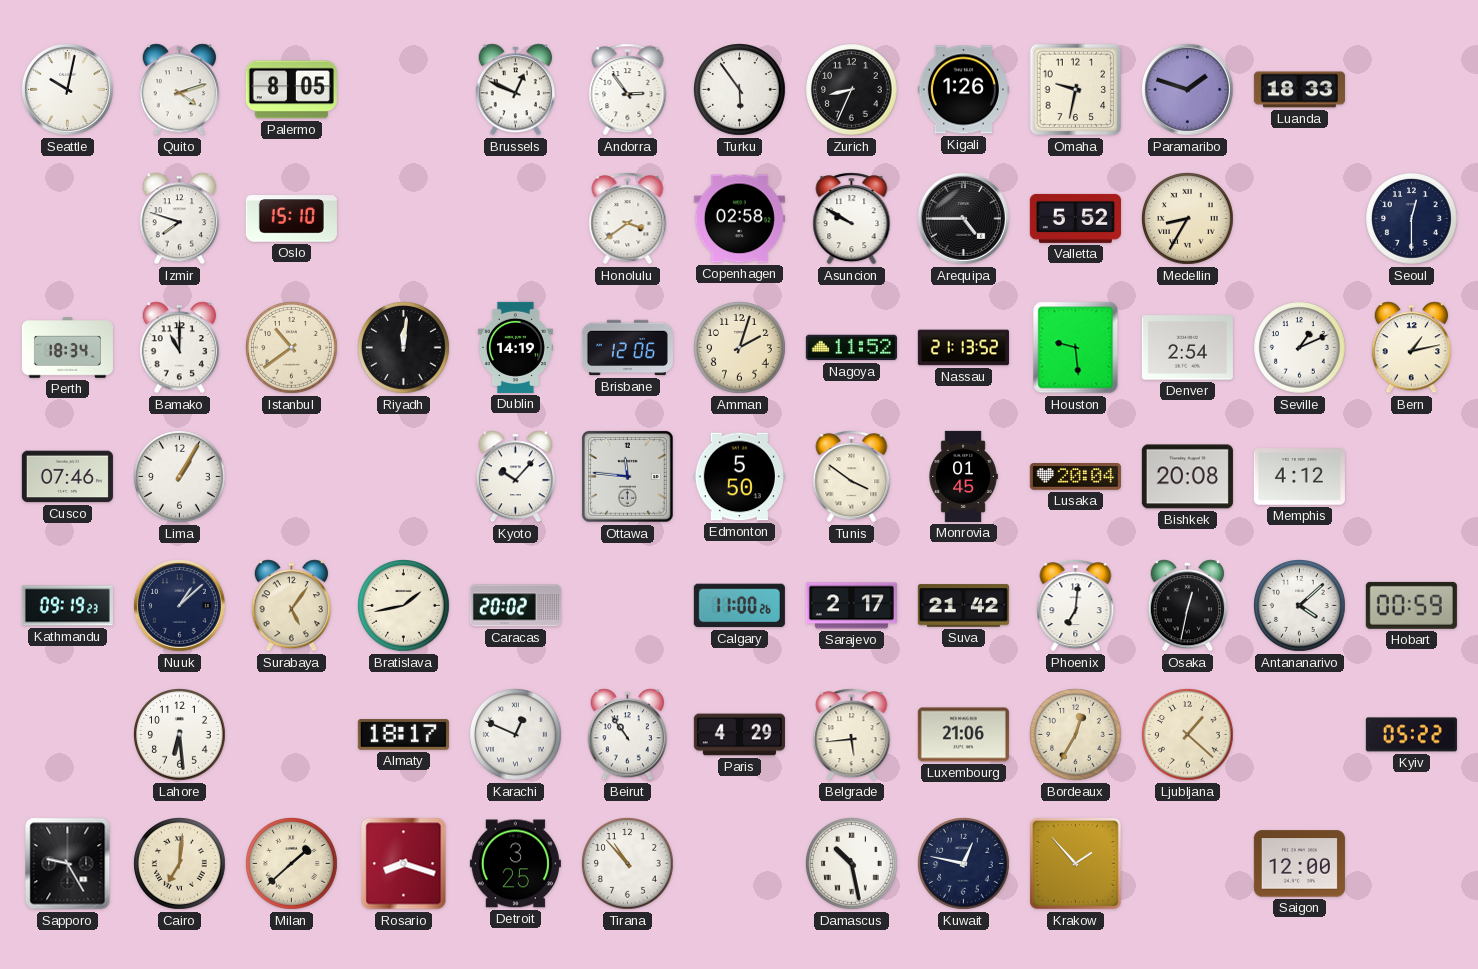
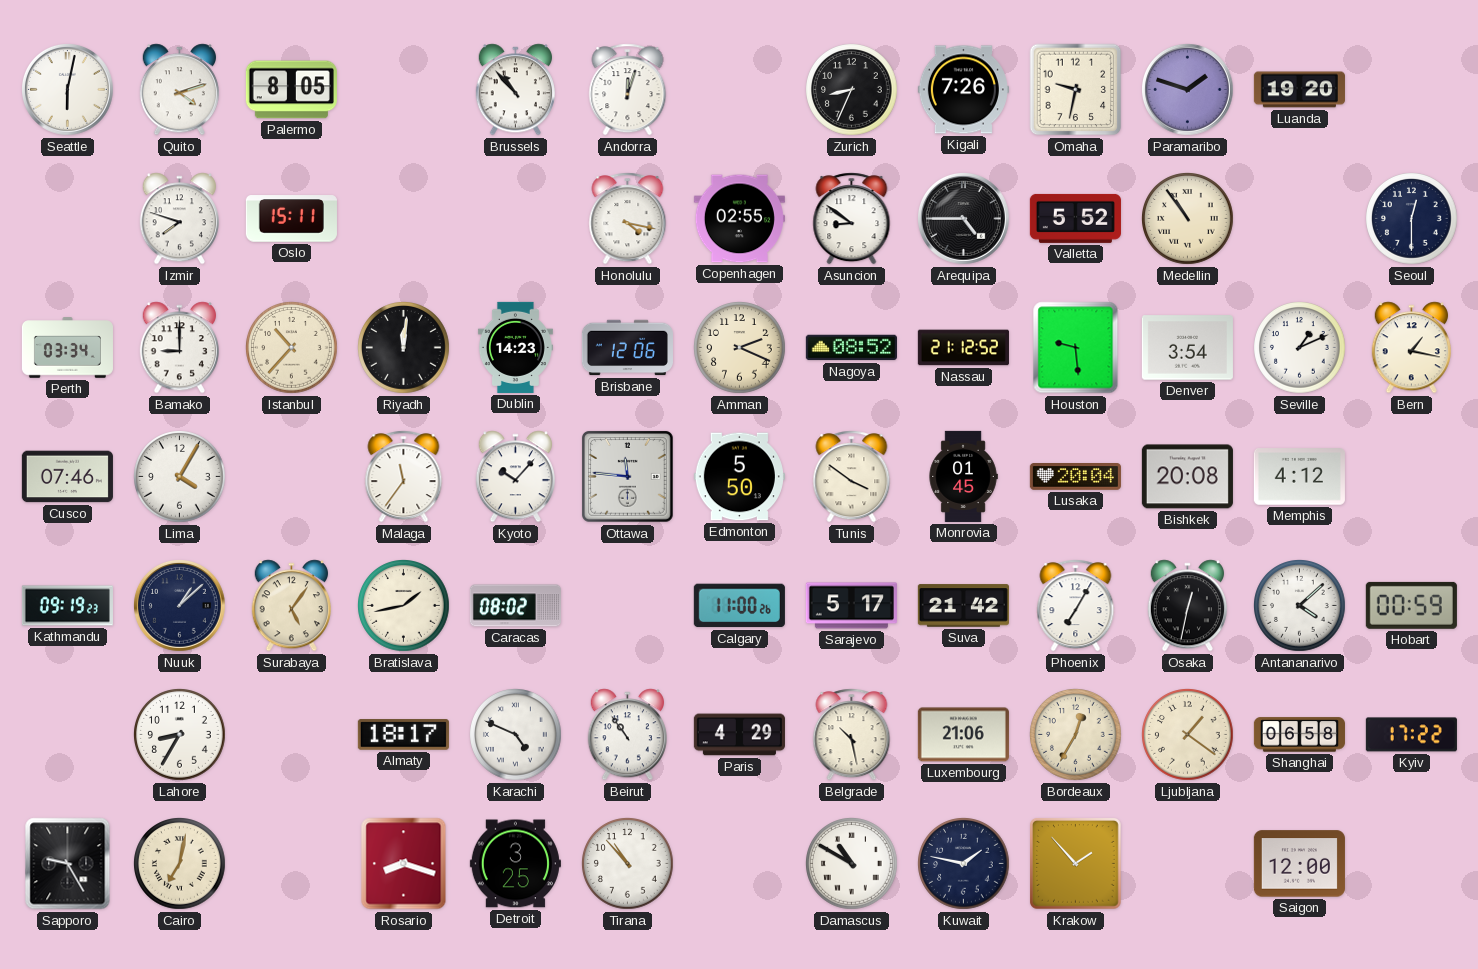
Seattle: 10:02 -> 6:02
Brussels: 12:49 -> 10:53
Andorra: 2:54 -> 12:03
Turku: 5:54 -> none
Kigali: 1:26 -> 7:26
Luanda: 18:33 -> 19:20
Oslo: 15:10 -> 15:11
Honolulu: 3:39 -> 4:17
Copenhagen: 02:58 -> 02:55
Asuncion: 9:50 -> 8:51
Medellin: 8:35 -> 10:54
Perth: 18:34 -> 03:34
Bamako: 11:00 -> 9:00
Istanbul: 10:39 -> 10:37
Dublin: 14:19 -> 14:23
Amman: 2:03 -> 2:19
Nagoya: 11:52 -> 08:52
Nassau: 21:13 -> 21:12
Denver: 2:54 -> 3:54
Bern: 1:13 -> 1:17
Lima: 1:05 -> 4:05
Malaga: none -> 11:36
Caracas: 20:02 -> 08:02
Sarajevo: 2:17 -> 5:17
Phoenix: 7:01 -> 7:05
Lahore: 6:29 -> 8:35
Karachi: 12:49 -> 4:49
Belgrade: 5:44 -> 10:28
Ljubljana: 1:22 -> 1:21
Shanghai: none -> 06:58
Kyiv: 05:22 -> 17:22
Cairo: 7:01 -> 7:02
Milan: 1:38 -> none
Damascus: 10:28 -> 10:50
Kuwait: 12:47 -> 1:47
